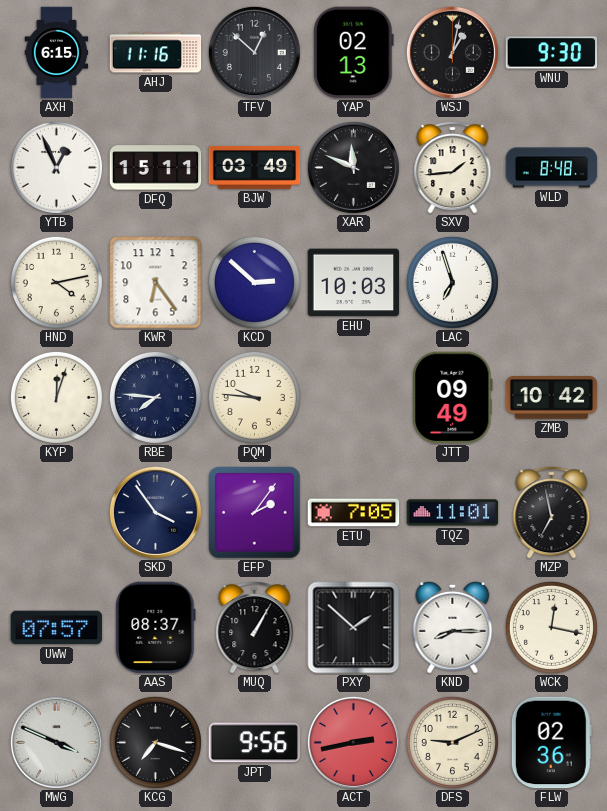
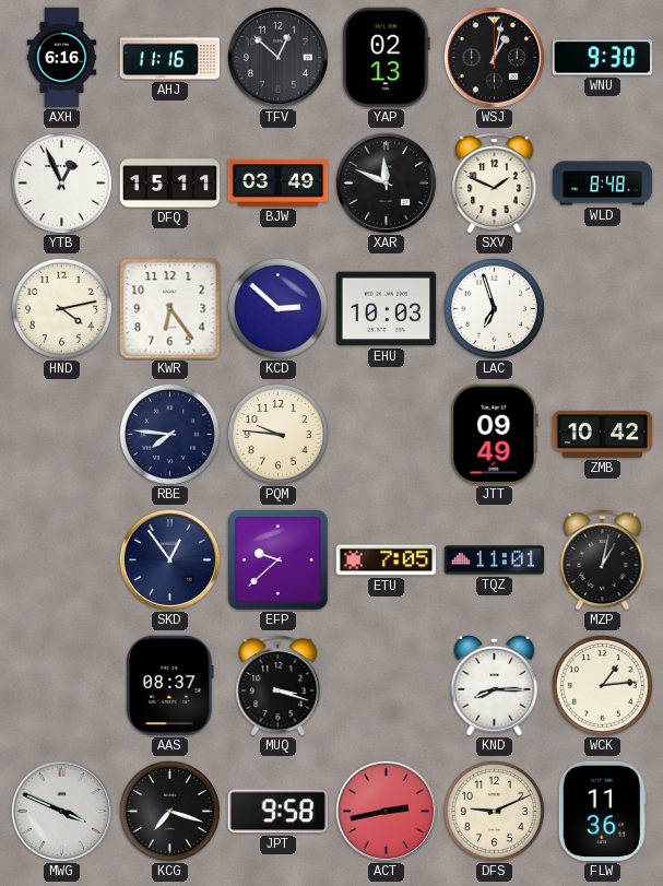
AXH: 6:15 -> 6:16
SXV: 1:44 -> 1:49
KYP: 12:03 -> none
SKD: 3:54 -> 12:54
EFP: 2:06 -> 9:38
MZP: 6:58 -> 1:02
UWW: 07:57 -> none
MUQ: 1:05 -> 3:18
PXY: 1:52 -> none
WCK: 12:17 -> 1:14
JPT: 9:56 -> 9:58
FLW: 02:36 -> 11:36
